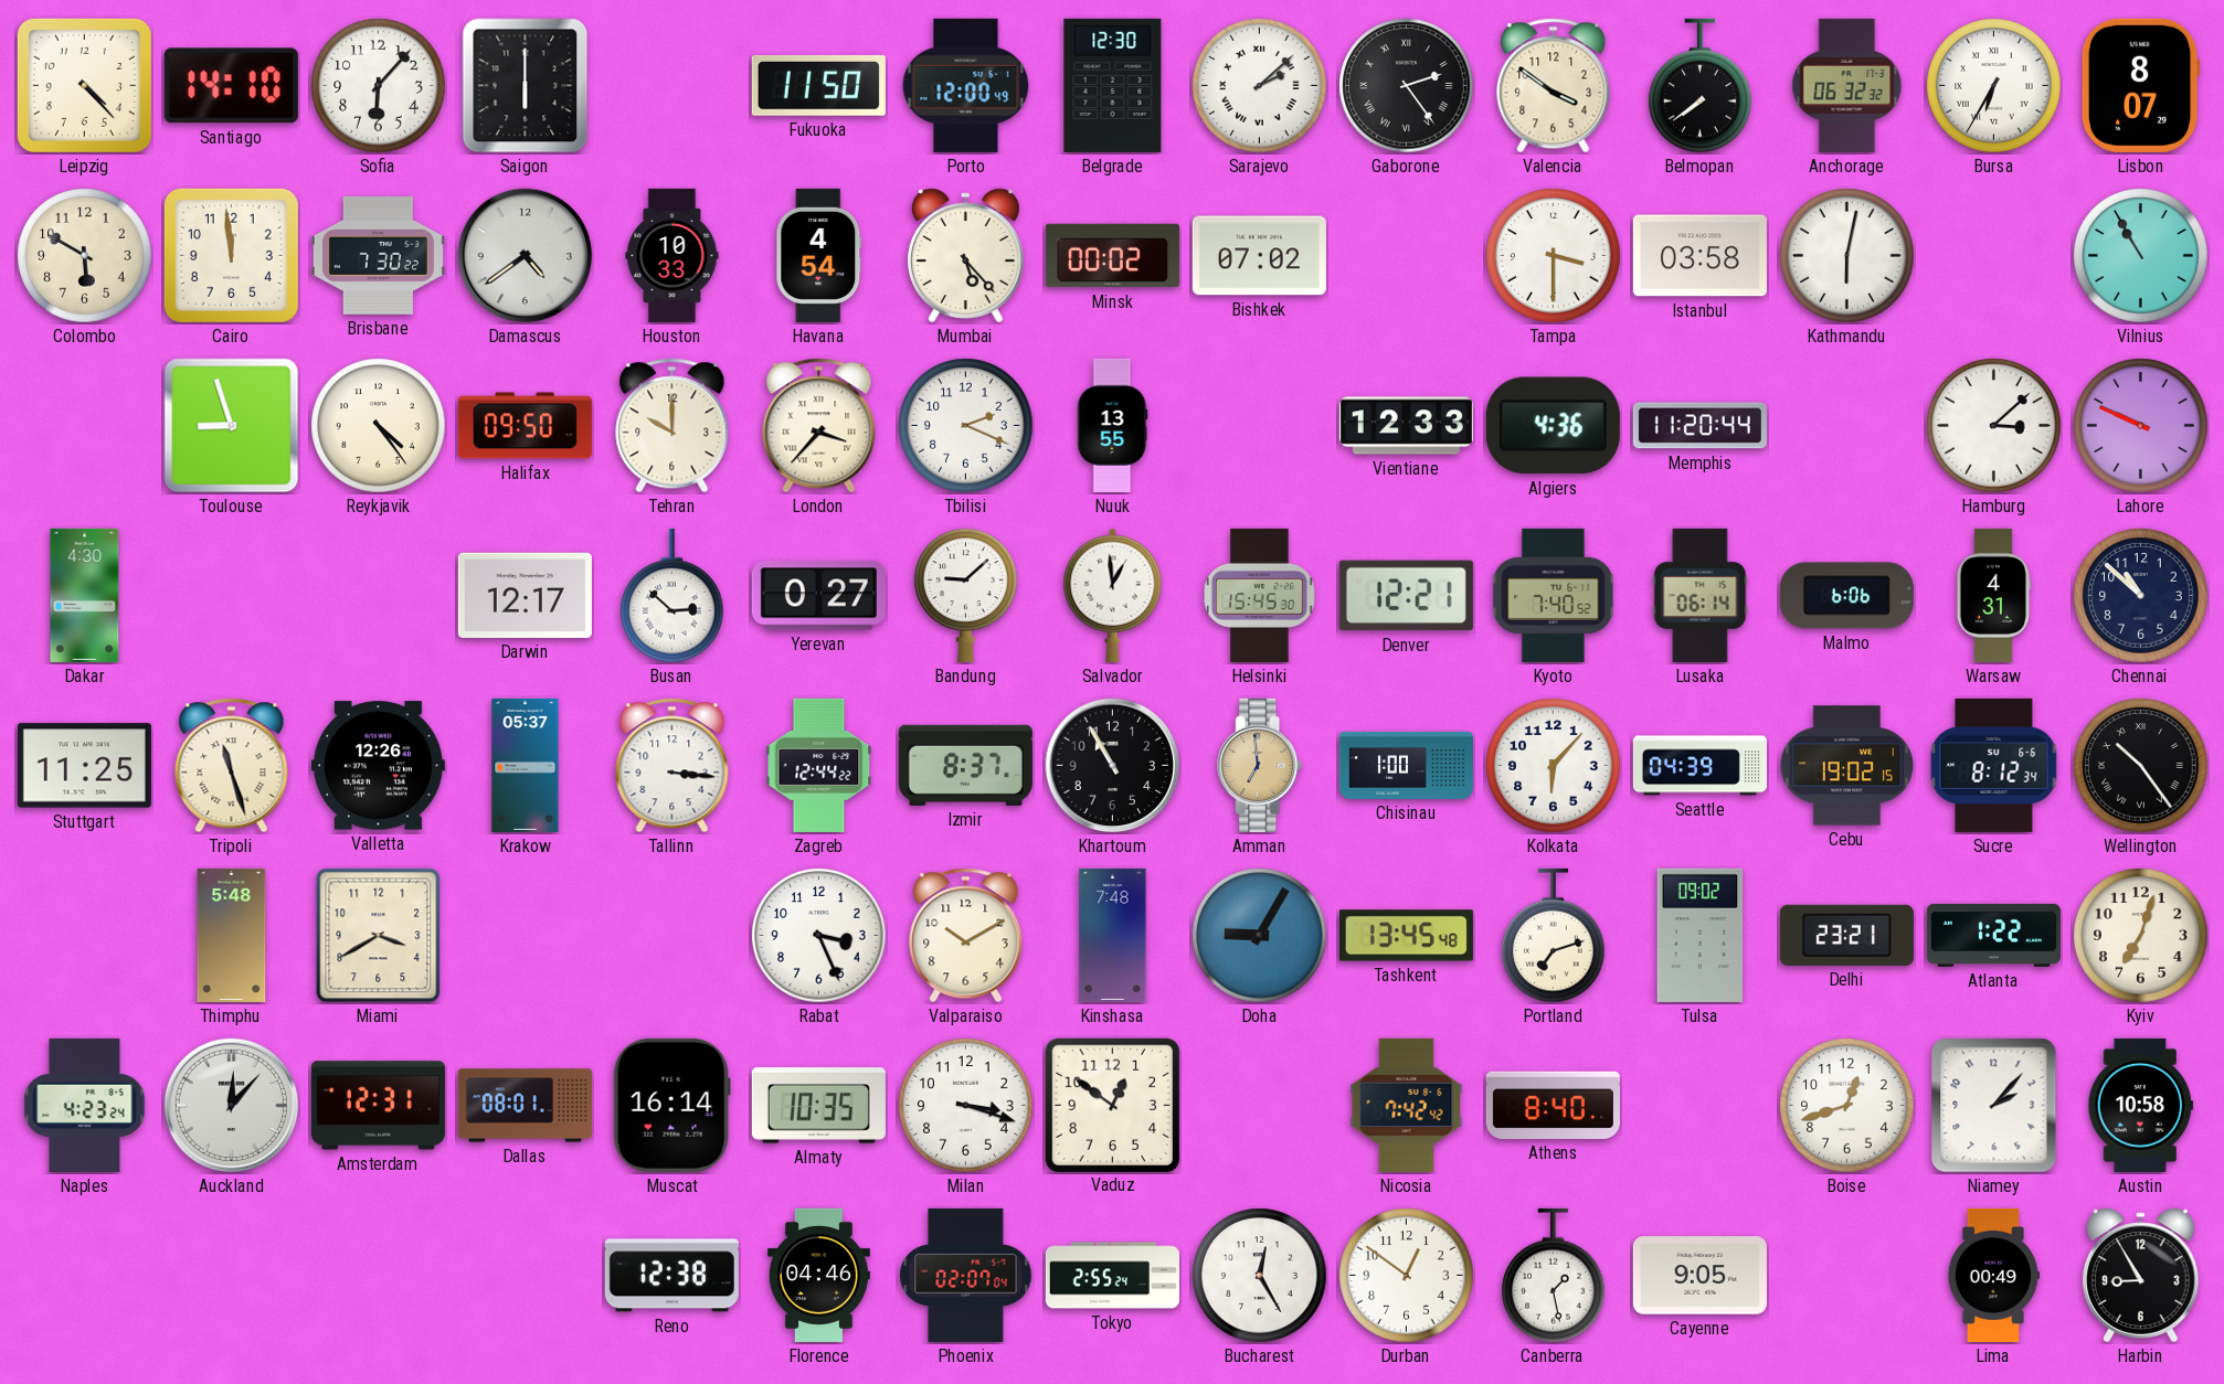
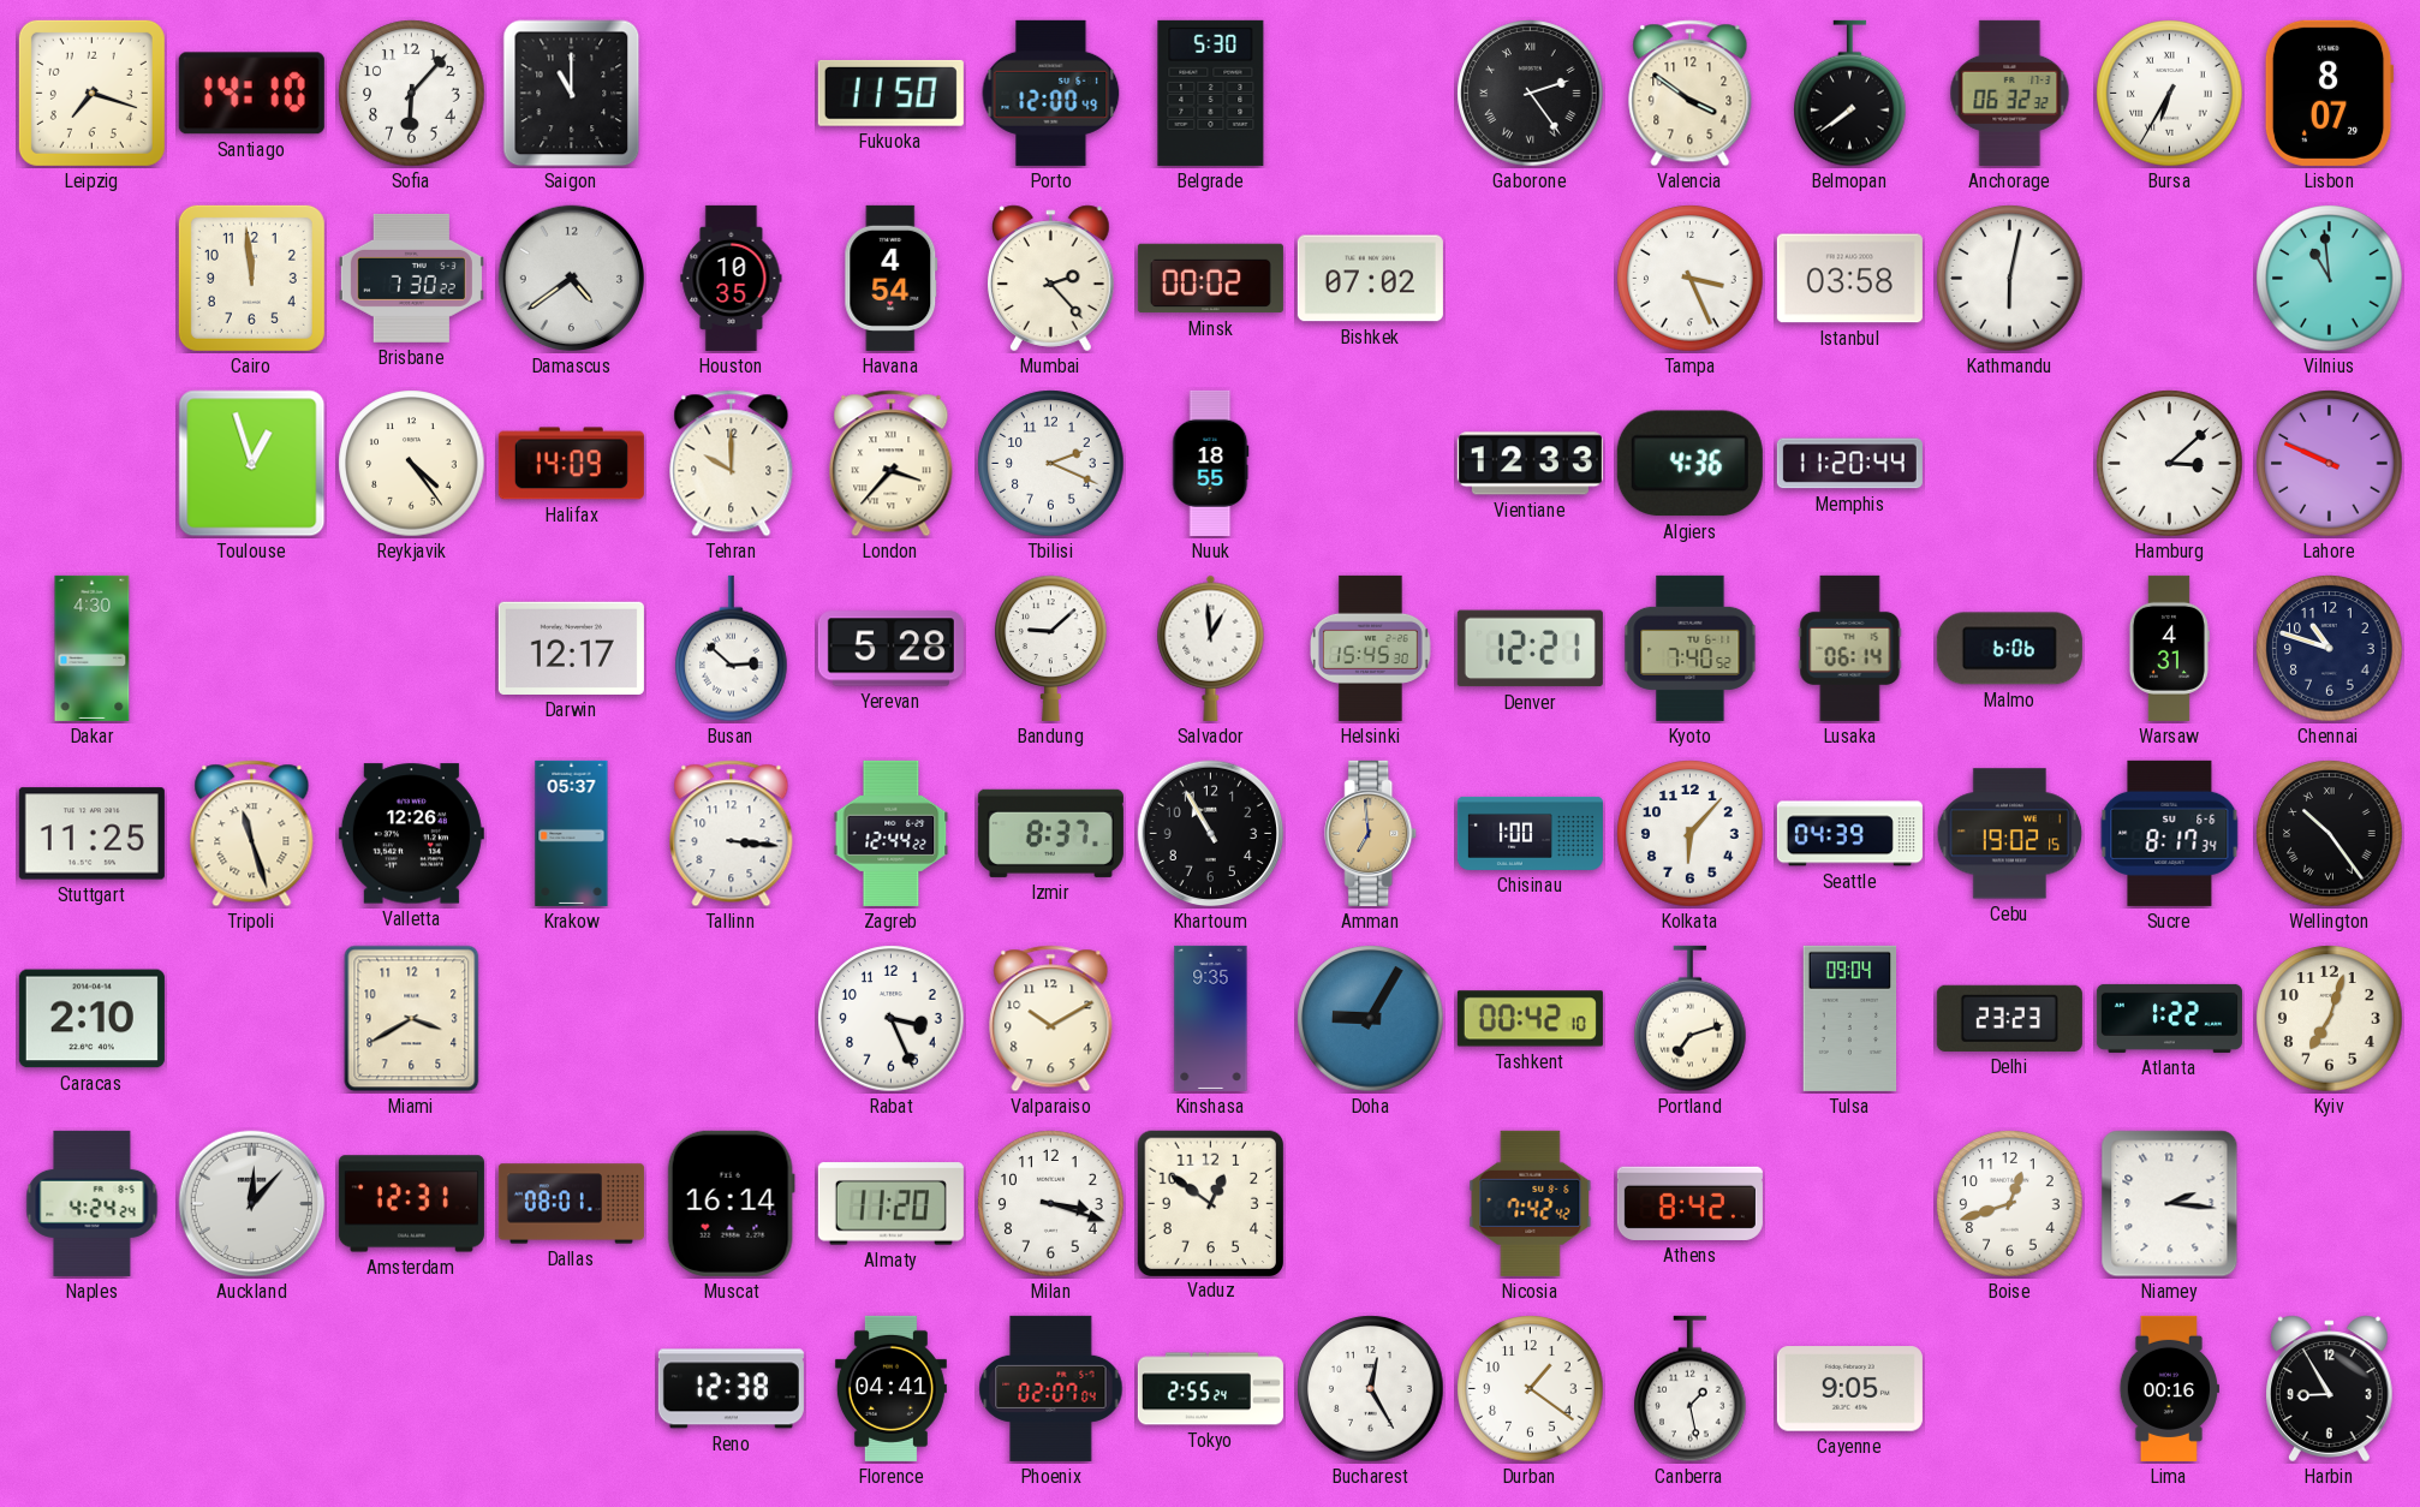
Leipzig: 4:23 -> 7:18
Saigon: 6:00 -> 11:00
Belgrade: 12:30 -> 5:30
Sarajevo: 2:08 -> none
Colombo: 5:50 -> none
Houston: 10:33 -> 10:35
Mumbai: 5:23 -> 2:23
Tampa: 3:30 -> 3:26
Vilnius: 10:55 -> 10:59
Toulouse: 8:57 -> 12:57
Halifax: 09:50 -> 14:09
Nuuk: 13:55 -> 18:55
Yerevan: 0:27 -> 5:28
Chennai: 10:52 -> 10:48
Sucre: 8:12 -> 8:17
Caracas: none -> 2:10
Thimphu: 5:48 -> none
Kinshasa: 7:48 -> 9:35
Tashkent: 13:45 -> 00:42
Tulsa: 09:02 -> 09:04
Delhi: 23:21 -> 23:23
Naples: 4:23 -> 4:24
Almaty: 10:35 -> 11:20
Athens: 8:40 -> 8:42
Niamey: 2:07 -> 2:16
Austin: 10:58 -> none
Florence: 04:46 -> 04:41
Durban: 12:51 -> 1:21
Lima: 00:49 -> 00:16
